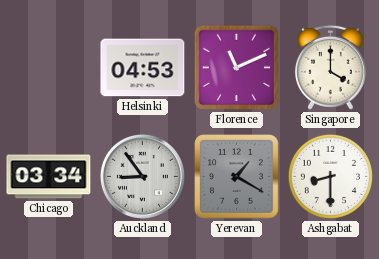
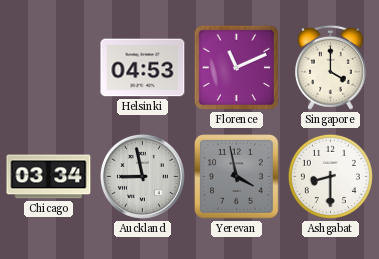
Auckland: 8:54 -> 8:58
Yerevan: 1:20 -> 3:58
